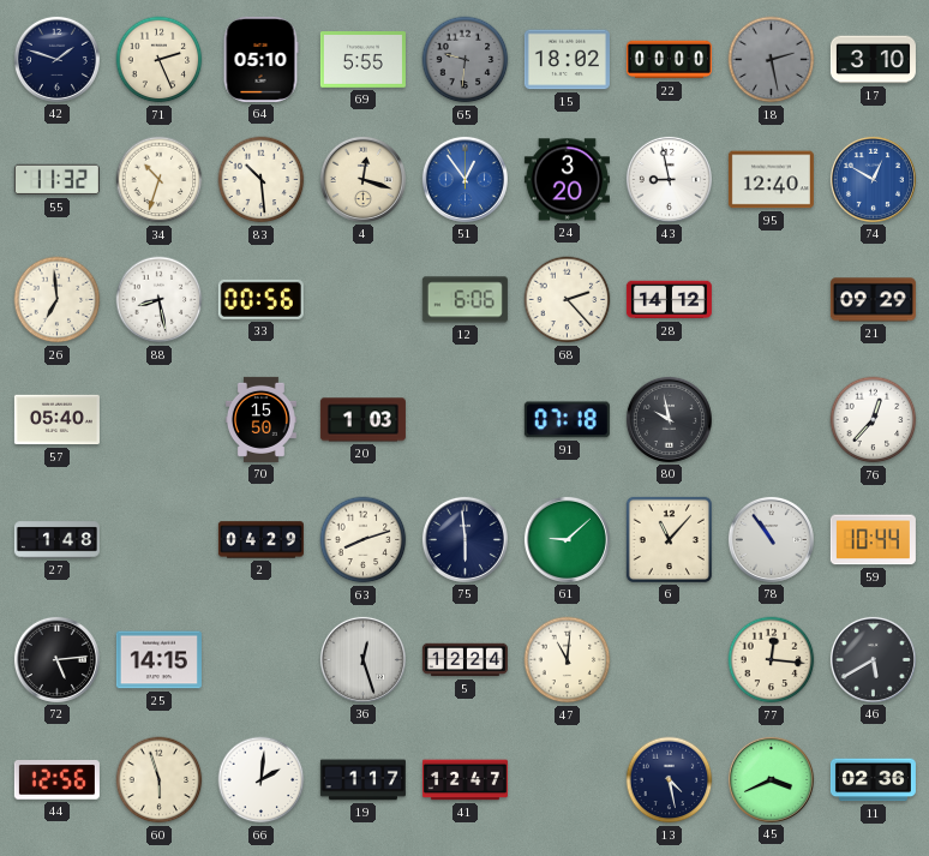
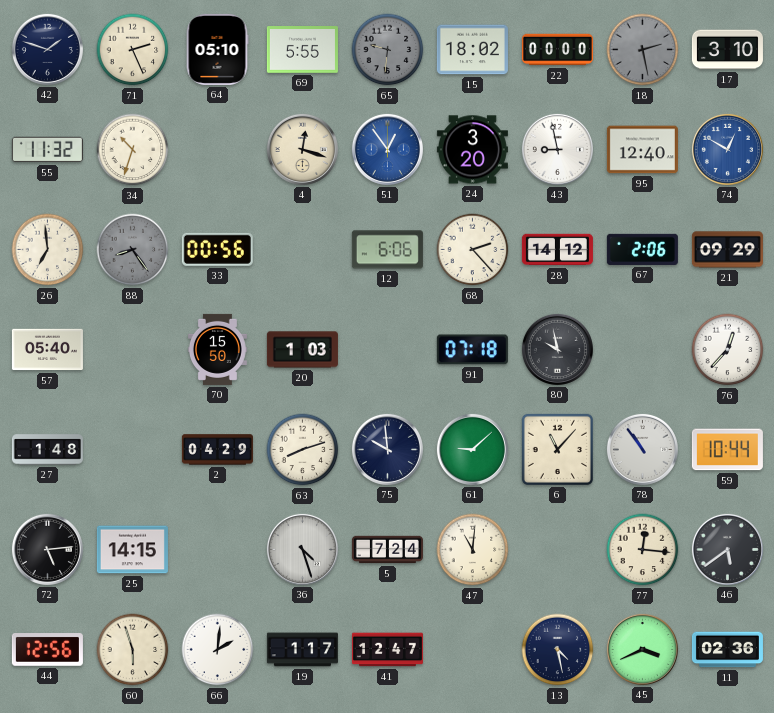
83: 10:29 -> none
88: 8:28 -> 8:24
88 dial: white -> grey
67: none -> 2:06
75: 5:59 -> 9:59
36: 12:27 -> 4:27
5: 12:24 -> 7:24
46: 5:40 -> 5:39
